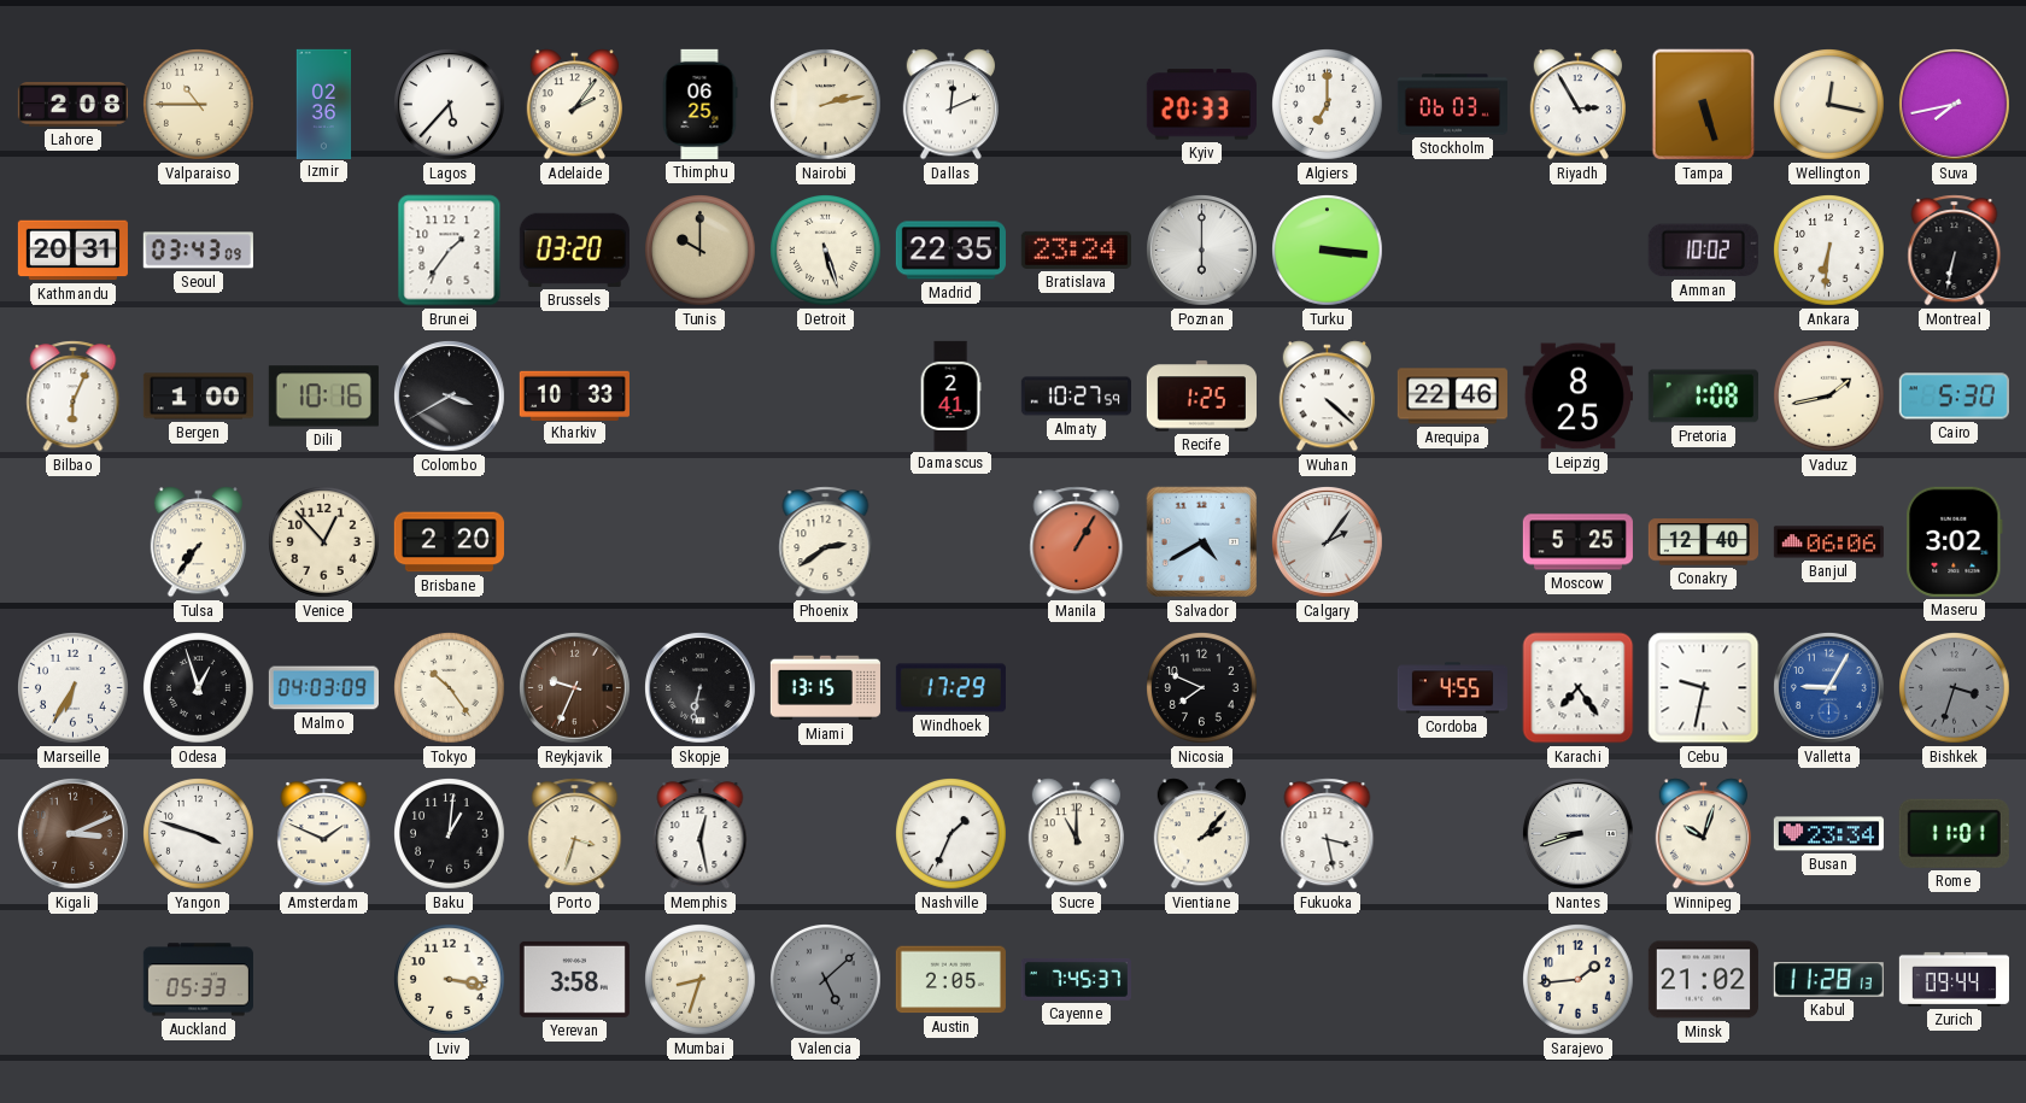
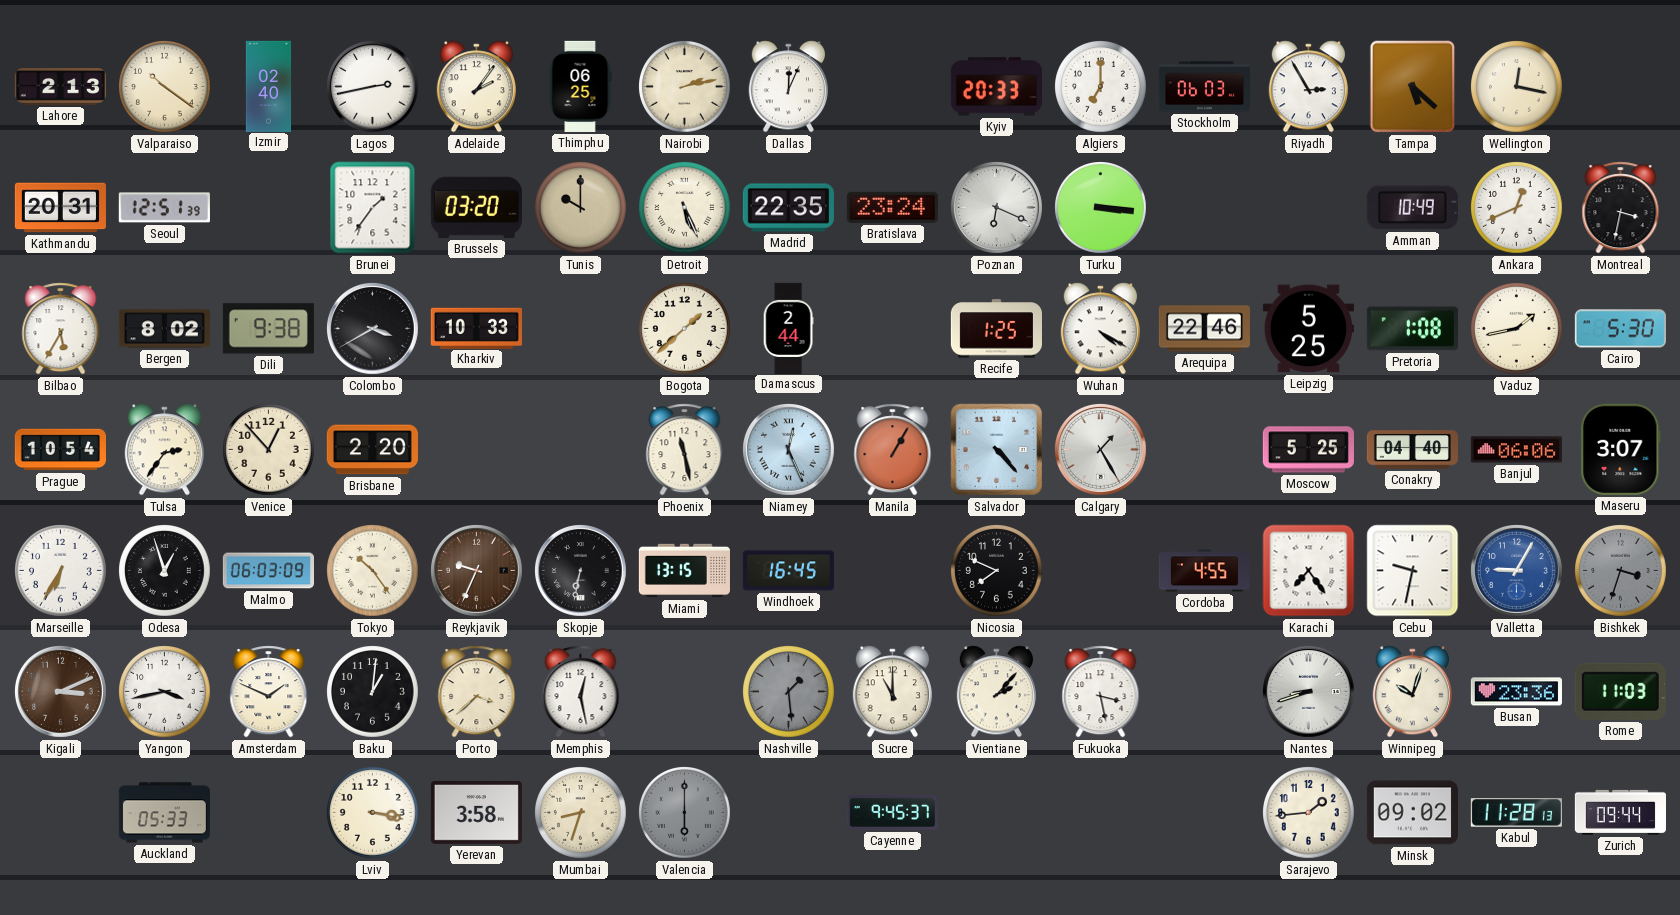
Lahore: 2:08 -> 2:13
Valparaiso: 10:45 -> 10:21
Izmir: 02:36 -> 02:40
Lagos: 5:37 -> 2:43
Dallas: 12:11 -> 12:04
Tampa: 5:27 -> 5:22
Suva: 7:43 -> none
Seoul: 03:43 -> 12:51
Detroit: 5:27 -> 5:26
Poznan: 6:00 -> 6:19
Amman: 10:02 -> 10:49
Ankara: 6:31 -> 12:41
Montreal: 6:32 -> 3:32
Bilbao: 6:04 -> 5:35
Bergen: 1:00 -> 8:02
Dili: 10:16 -> 9:38
Bogota: none -> 1:38
Damascus: 2:41 -> 2:44
Almaty: 10:27 -> none
Wuhan: 4:22 -> 4:20
Leipzig: 8:25 -> 5:25
Prague: none -> 10:54
Tulsa: 7:36 -> 2:36
Phoenix: 2:39 -> 11:28
Niamey: none -> 12:26
Salvador: 4:40 -> 4:23
Calgary: 2:06 -> 1:25
Conakry: 12:40 -> 04:40
Maseru: 3:02 -> 3:07
Malmo: 04:03 -> 06:03
Windhoek: 17:29 -> 16:45
Yangon: 3:48 -> 3:43
Porto: 3:33 -> 3:38
Nashville: 1:34 -> 1:29
Nashville dial: white -> grey
Busan: 23:34 -> 23:36
Rome: 11:01 -> 11:03
Valencia: 5:08 -> 6:00
Austin: 2:05 -> none
Cayenne: 7:45 -> 9:45
Minsk: 21:02 -> 09:02
